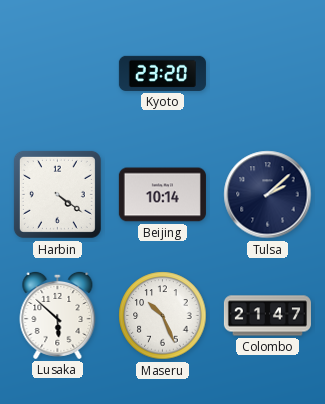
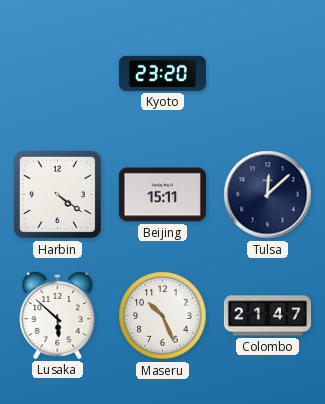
Beijing: 10:14 -> 15:11
Tulsa: 2:08 -> 12:08
